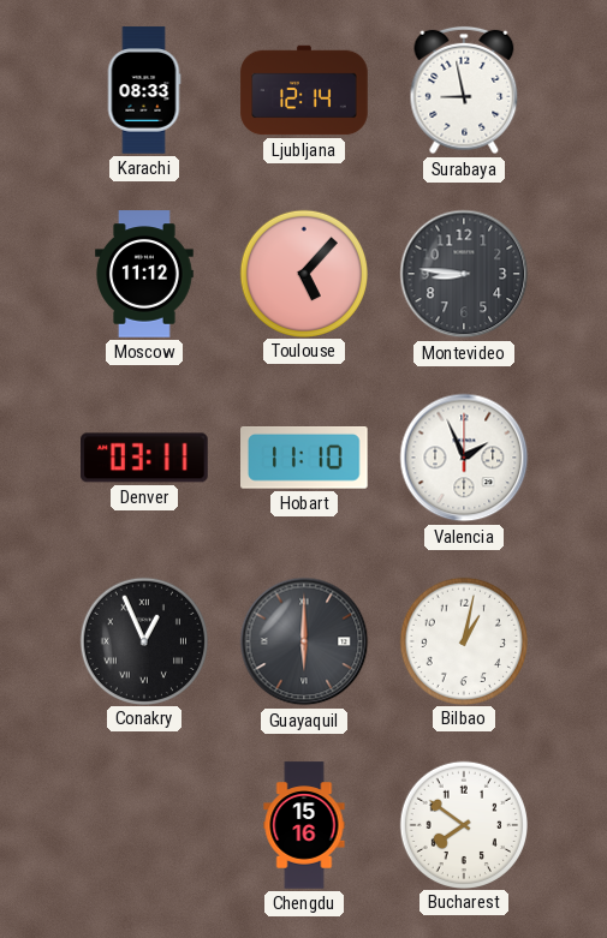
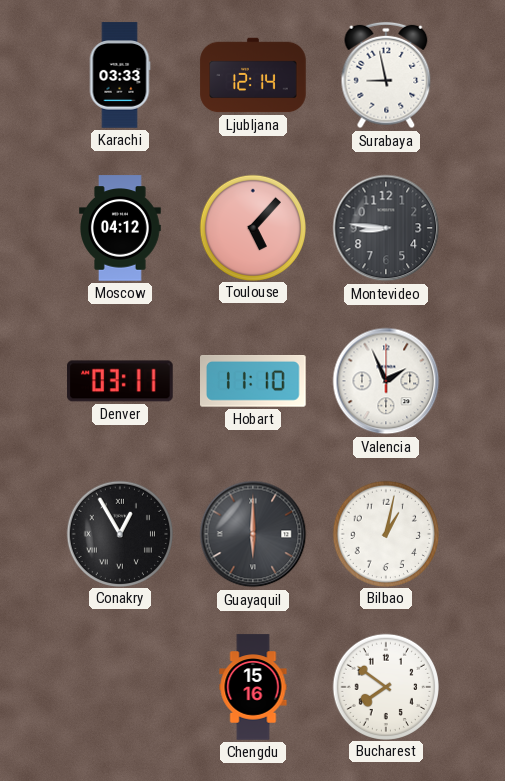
Karachi: 08:33 -> 03:33
Moscow: 11:12 -> 04:12
Conakry: 12:56 -> 12:55
